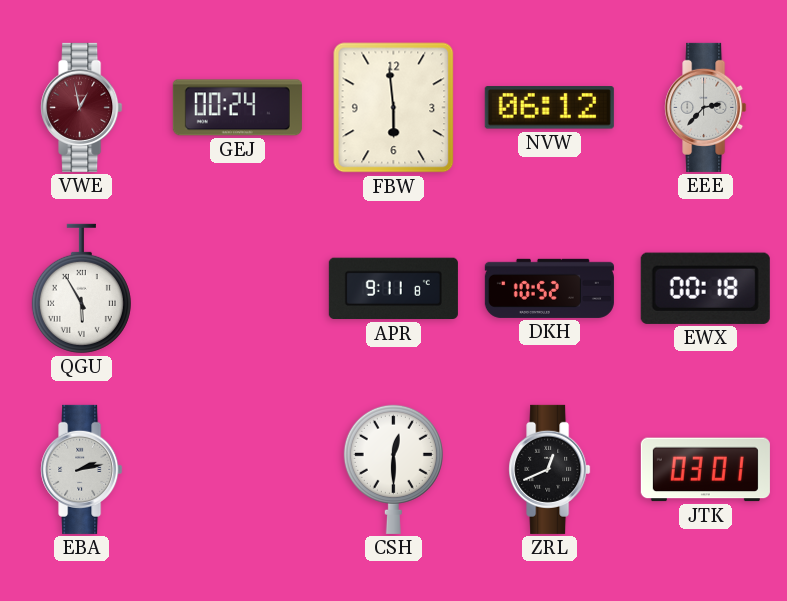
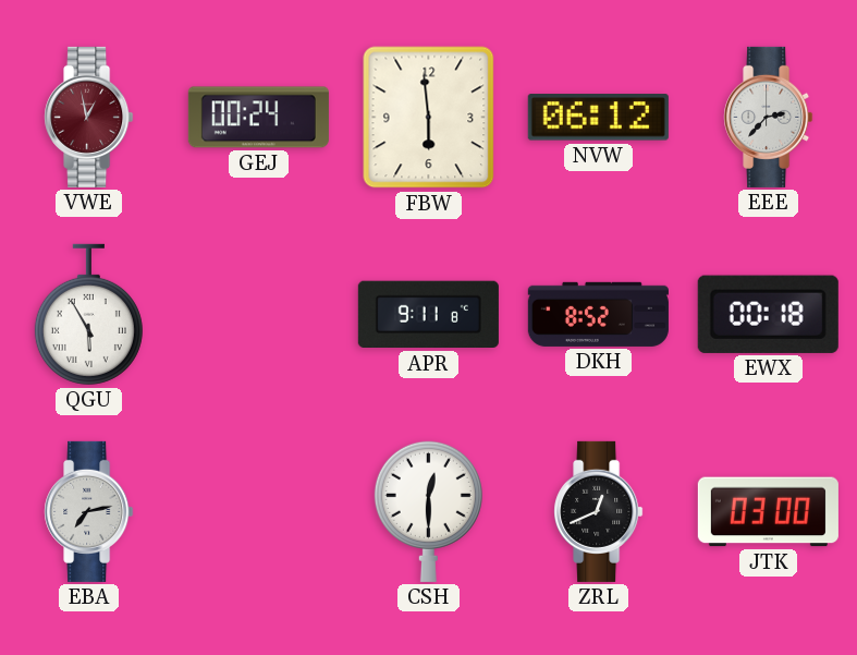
DKH: 10:52 -> 8:52
EBA: 2:13 -> 7:13
JTK: 03:01 -> 03:00
